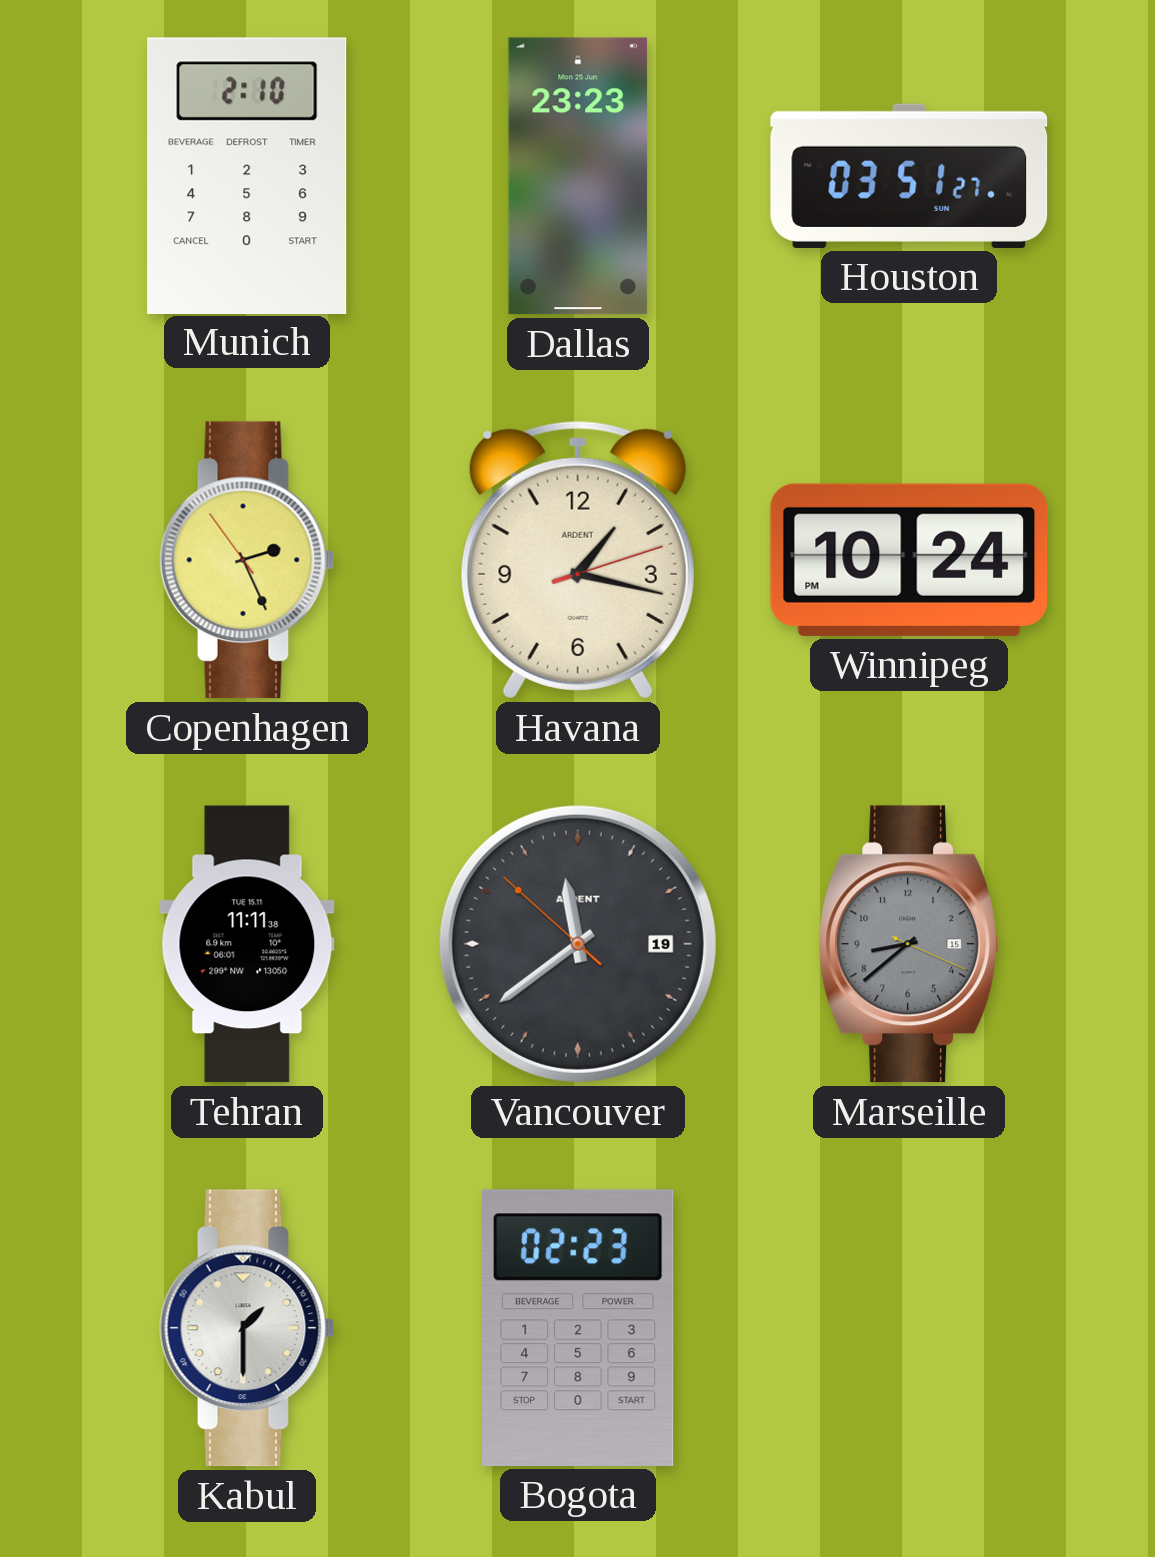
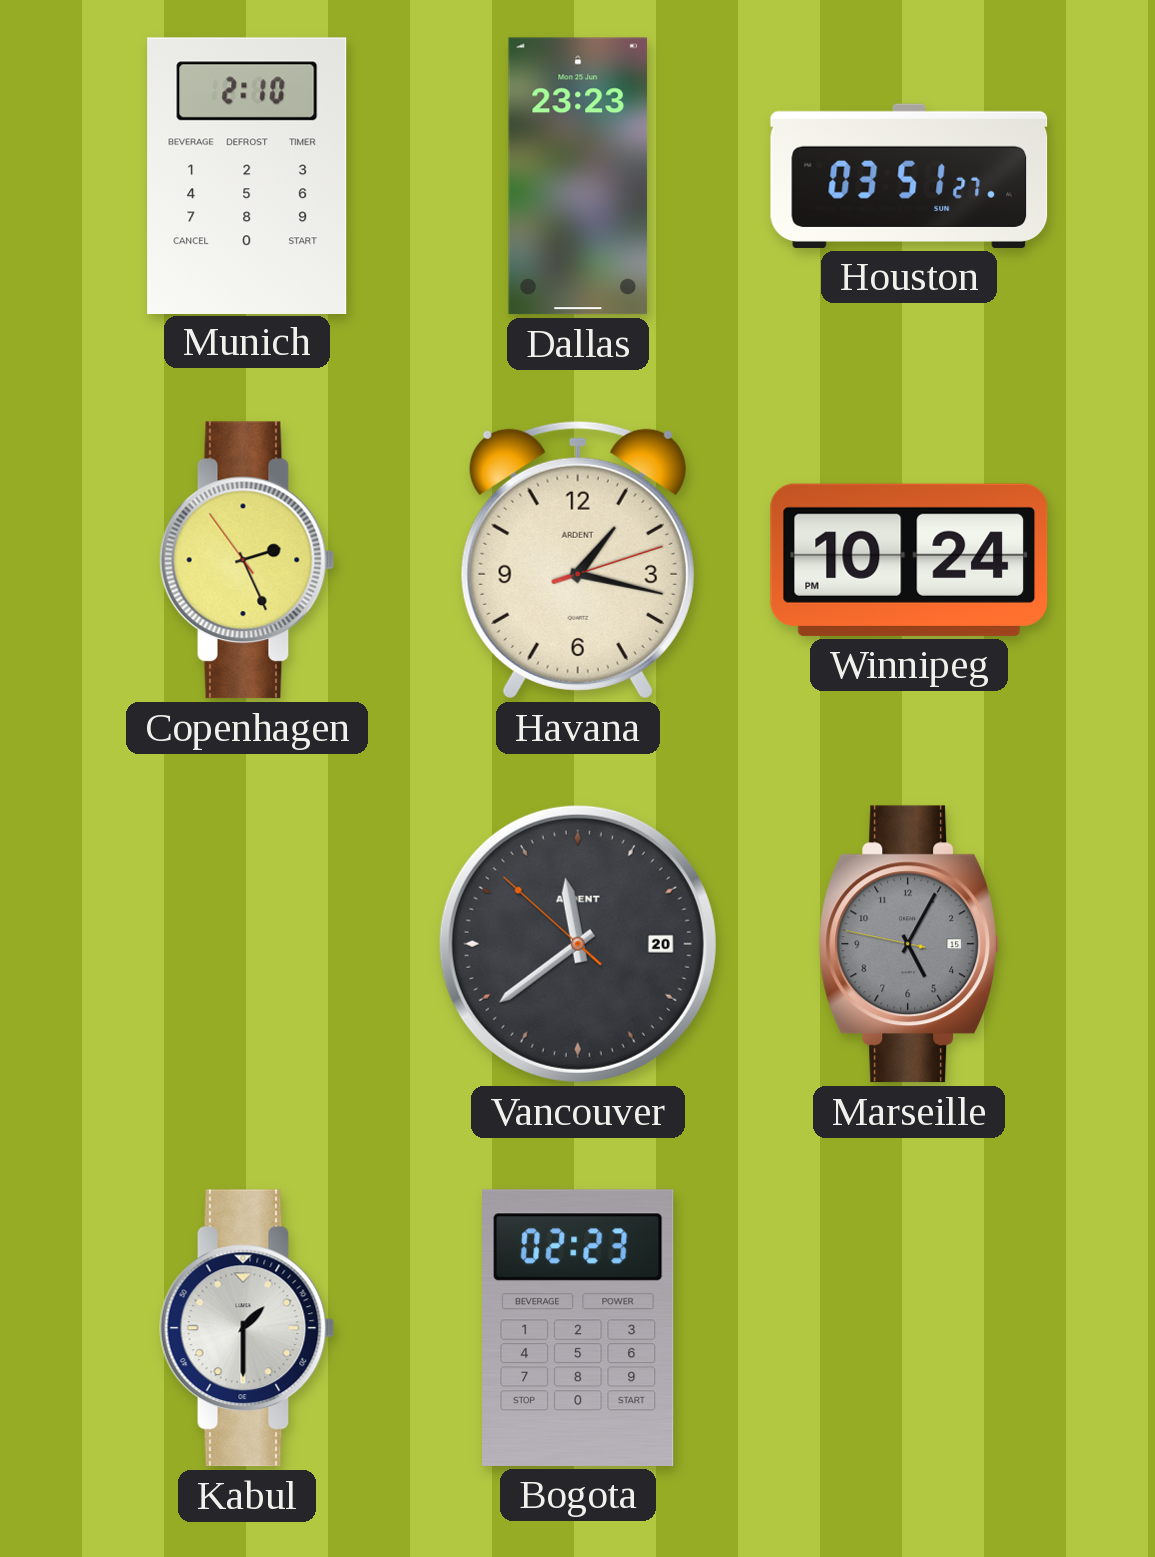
Tehran: 11:11 -> none
Vancouver date: 19 -> 20
Marseille: 8:38 -> 5:04
